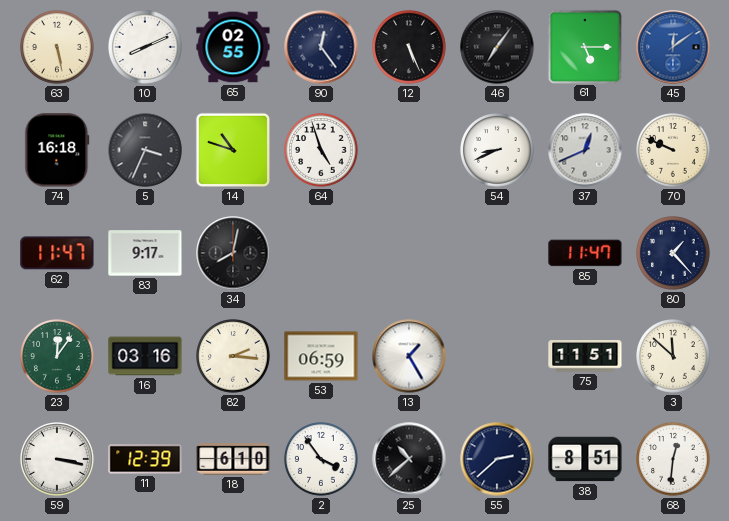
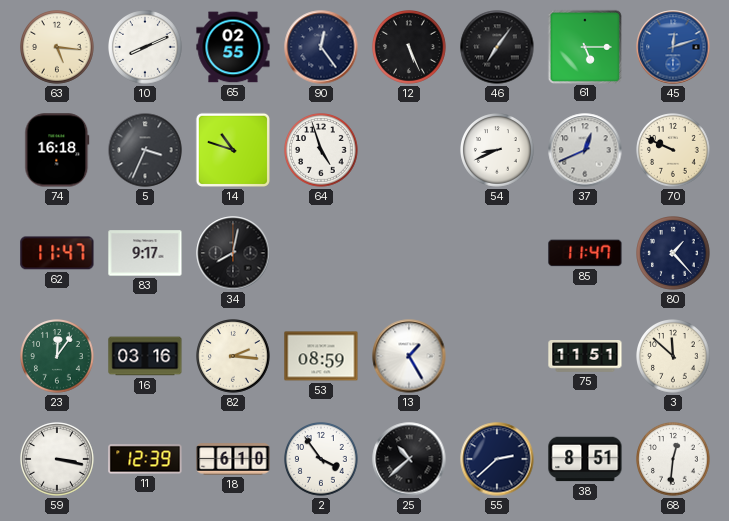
63: 5:28 -> 5:16
45: 12:09 -> 12:12
53: 06:59 -> 08:59
